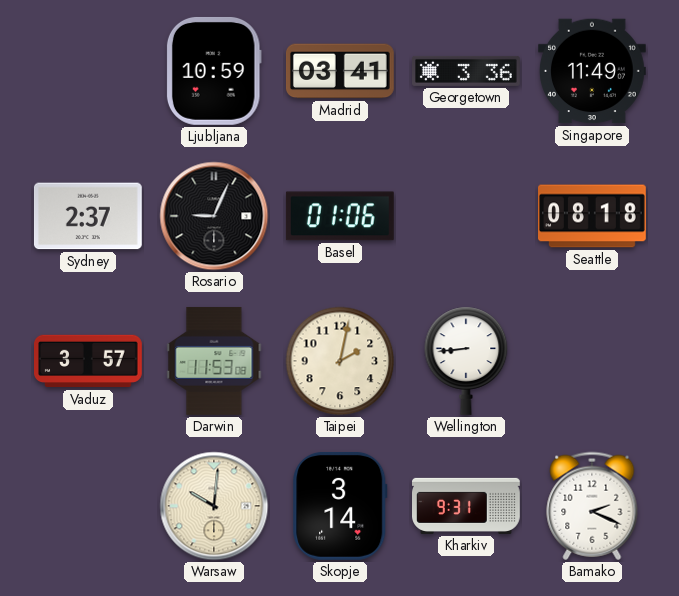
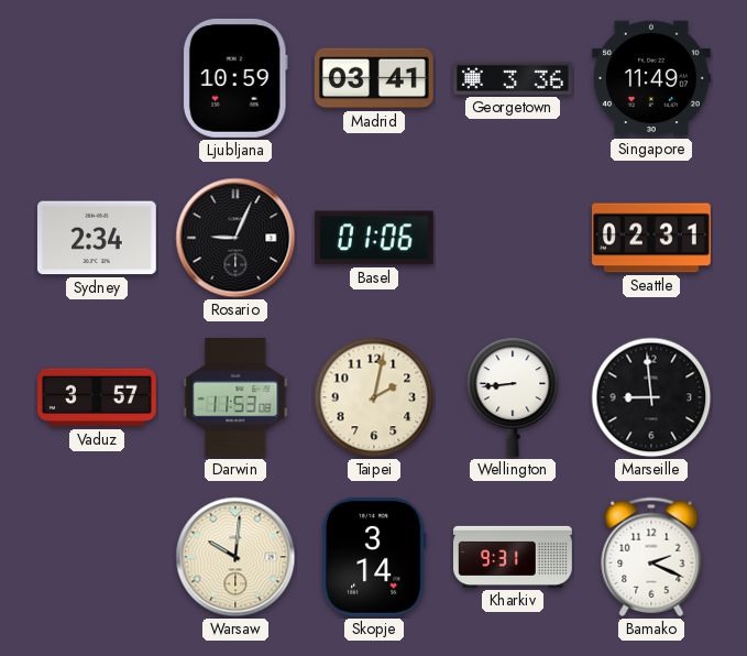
Sydney: 2:37 -> 2:34
Seattle: 08:18 -> 02:31
Marseille: none -> 8:59
